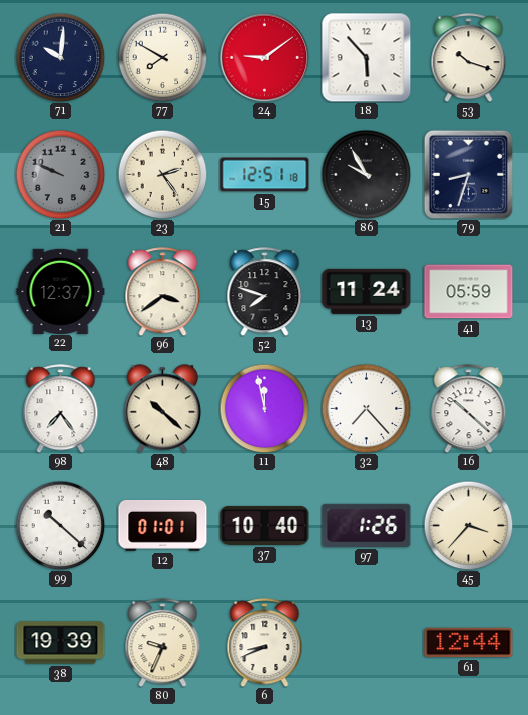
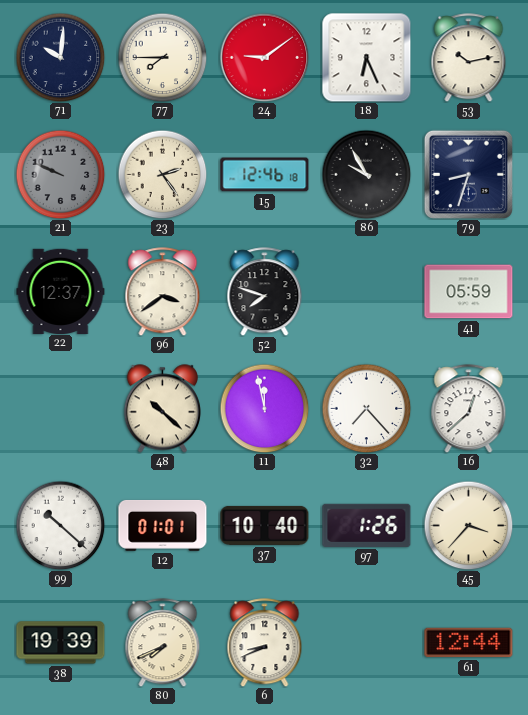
77: 7:50 -> 7:45
18: 5:53 -> 6:26
53: 10:18 -> 10:13
15: 12:51 -> 12:46
13: 11:24 -> none
98: 7:24 -> none
16: 10:22 -> 12:38
80: 9:34 -> 7:41
